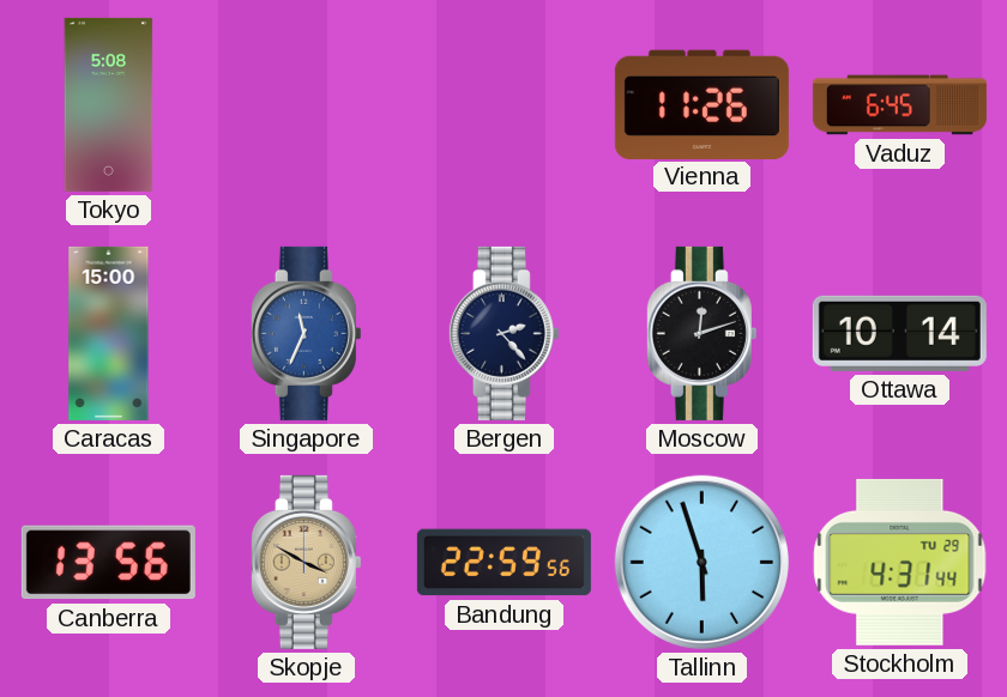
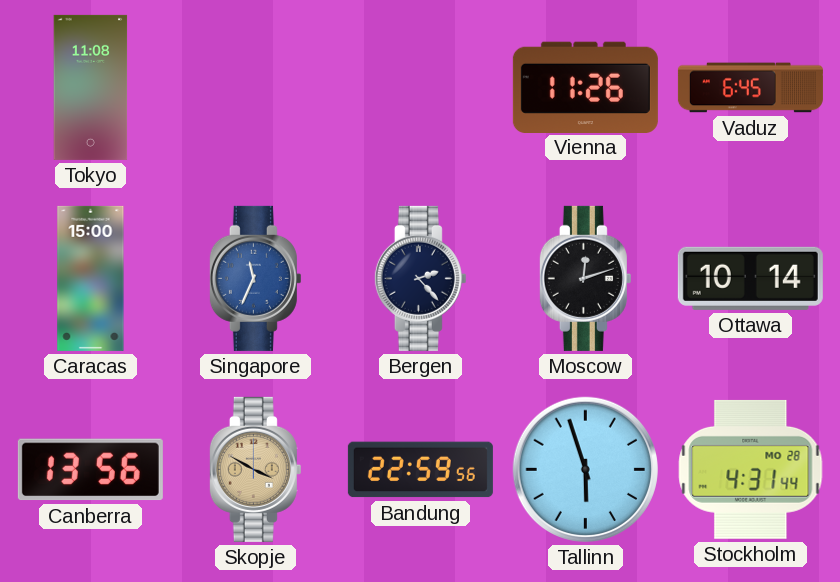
Tokyo: 5:08 -> 11:08
Stockholm date: TU 29 -> MO 28
